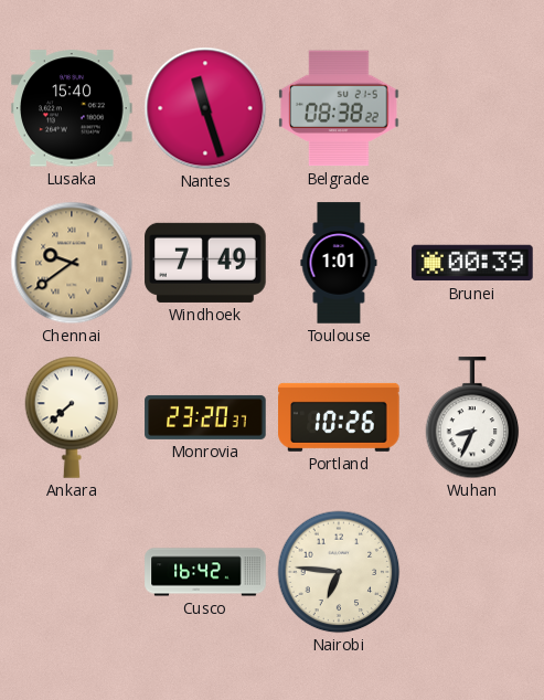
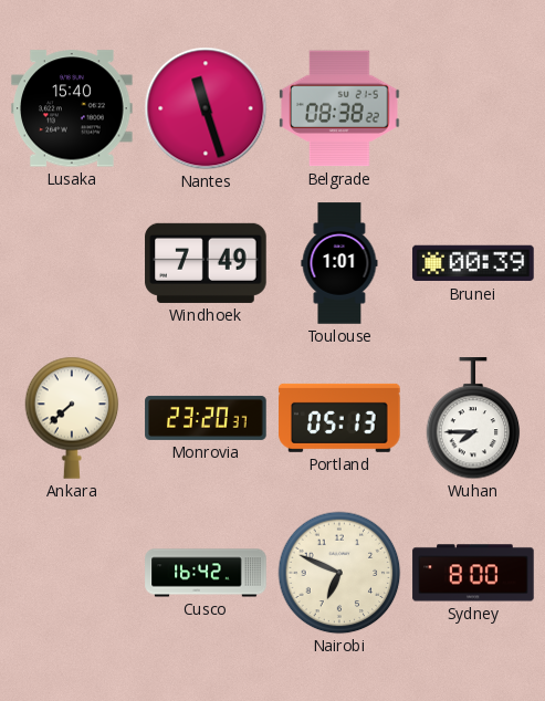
Chennai: 9:39 -> none
Portland: 10:26 -> 05:13
Wuhan: 8:34 -> 7:45
Nairobi: 6:46 -> 6:49
Sydney: none -> 8:00
